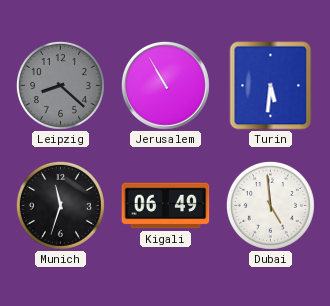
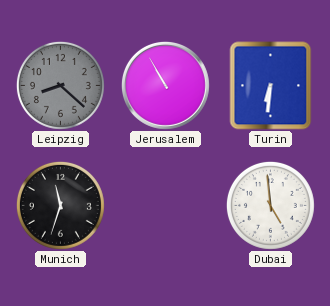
Turin: 5:31 -> 6:31
Kigali: 06:49 -> none
